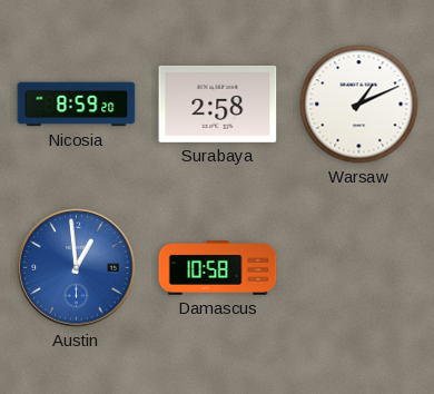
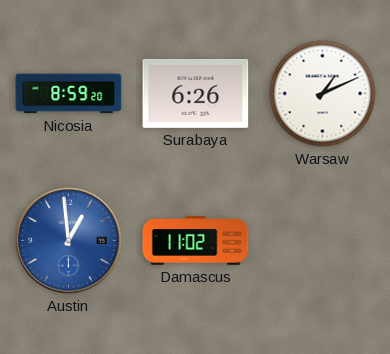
Surabaya: 2:58 -> 6:26
Damascus: 10:58 -> 11:02
